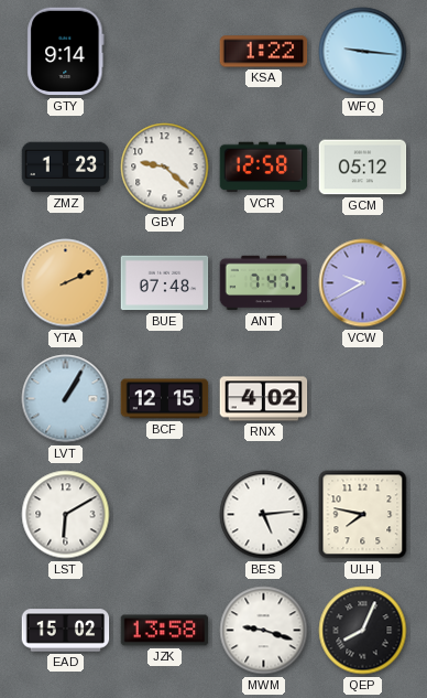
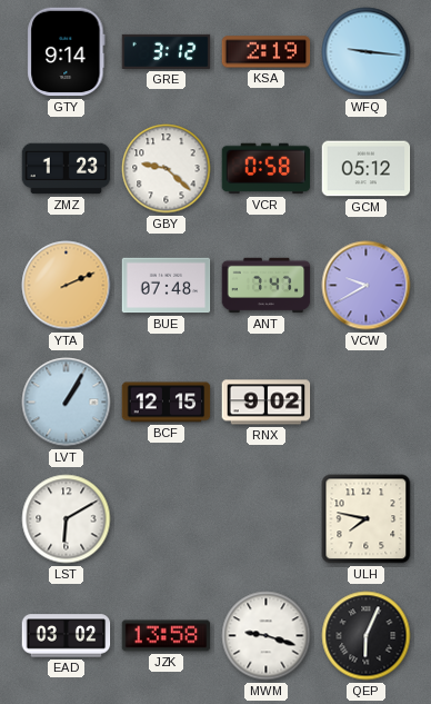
GRE: none -> 3:12
KSA: 1:22 -> 2:19
VCR: 12:58 -> 0:58
RNX: 4:02 -> 9:02
BES: 5:14 -> none
EAD: 15:02 -> 03:02
QEP: 8:04 -> 6:04
